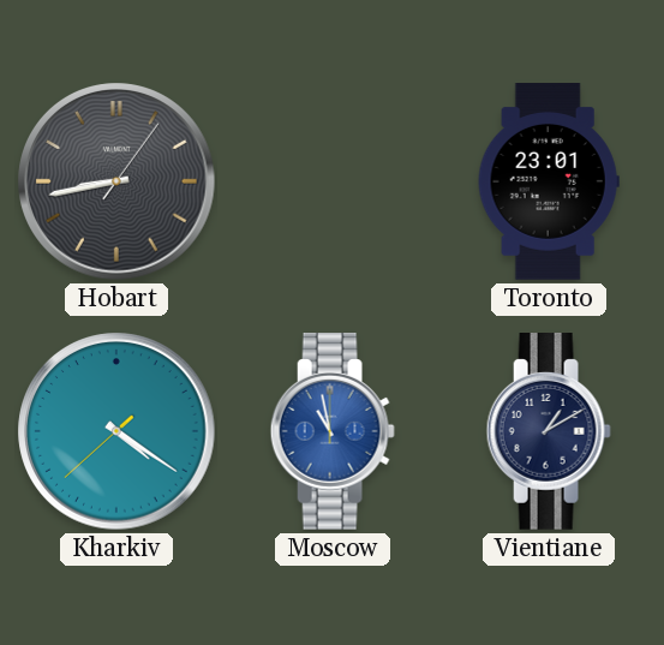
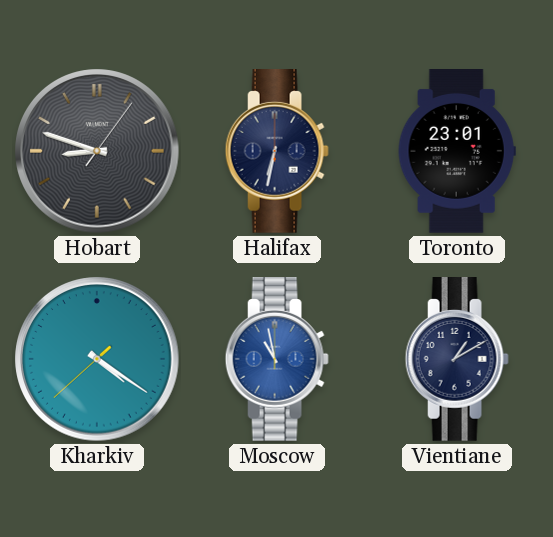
Hobart: 8:43 -> 8:48
Halifax: none -> 6:32
